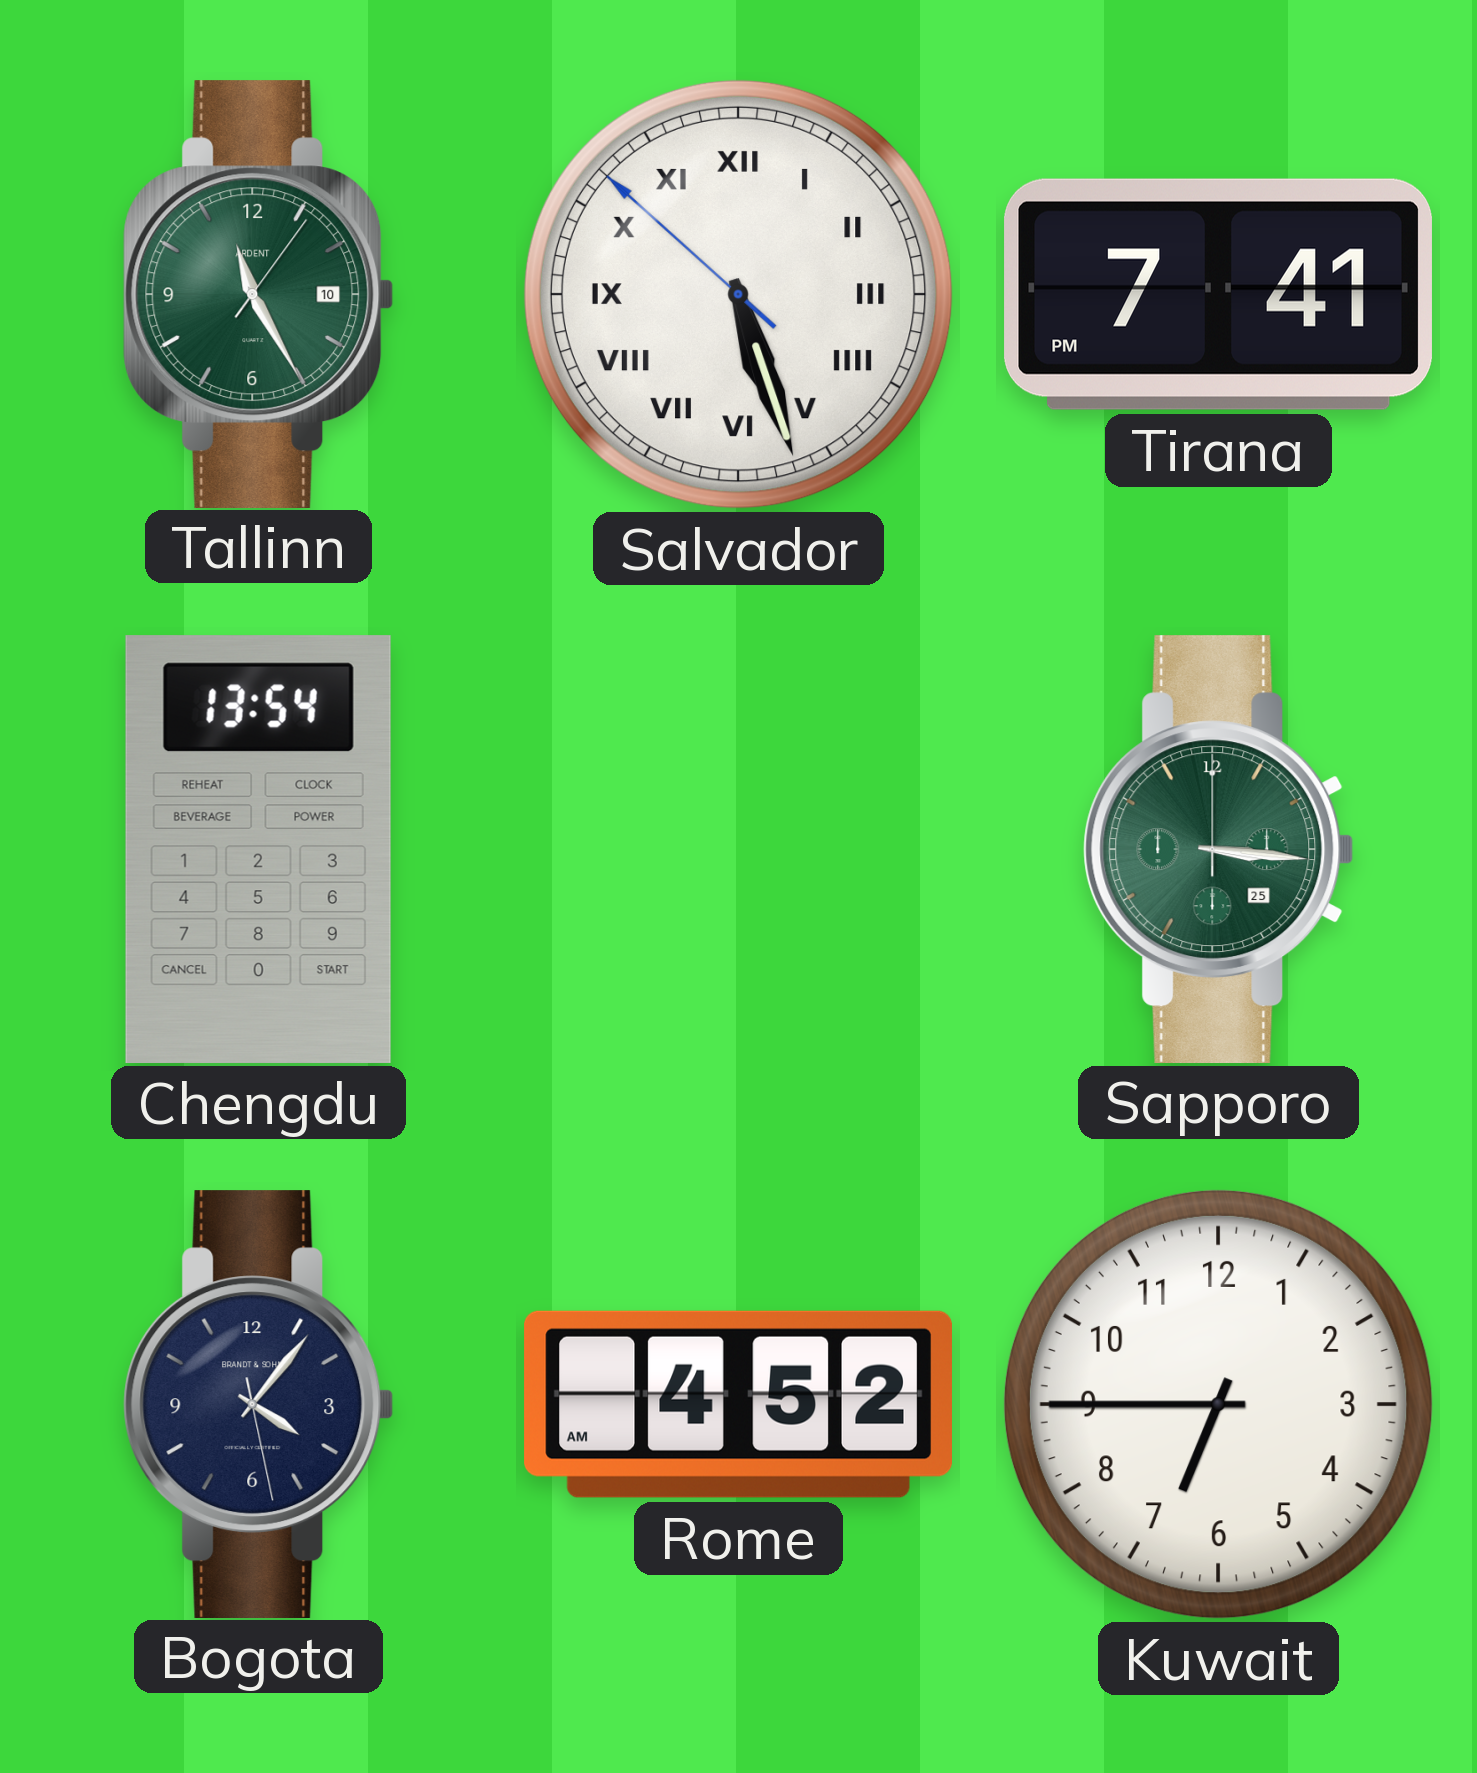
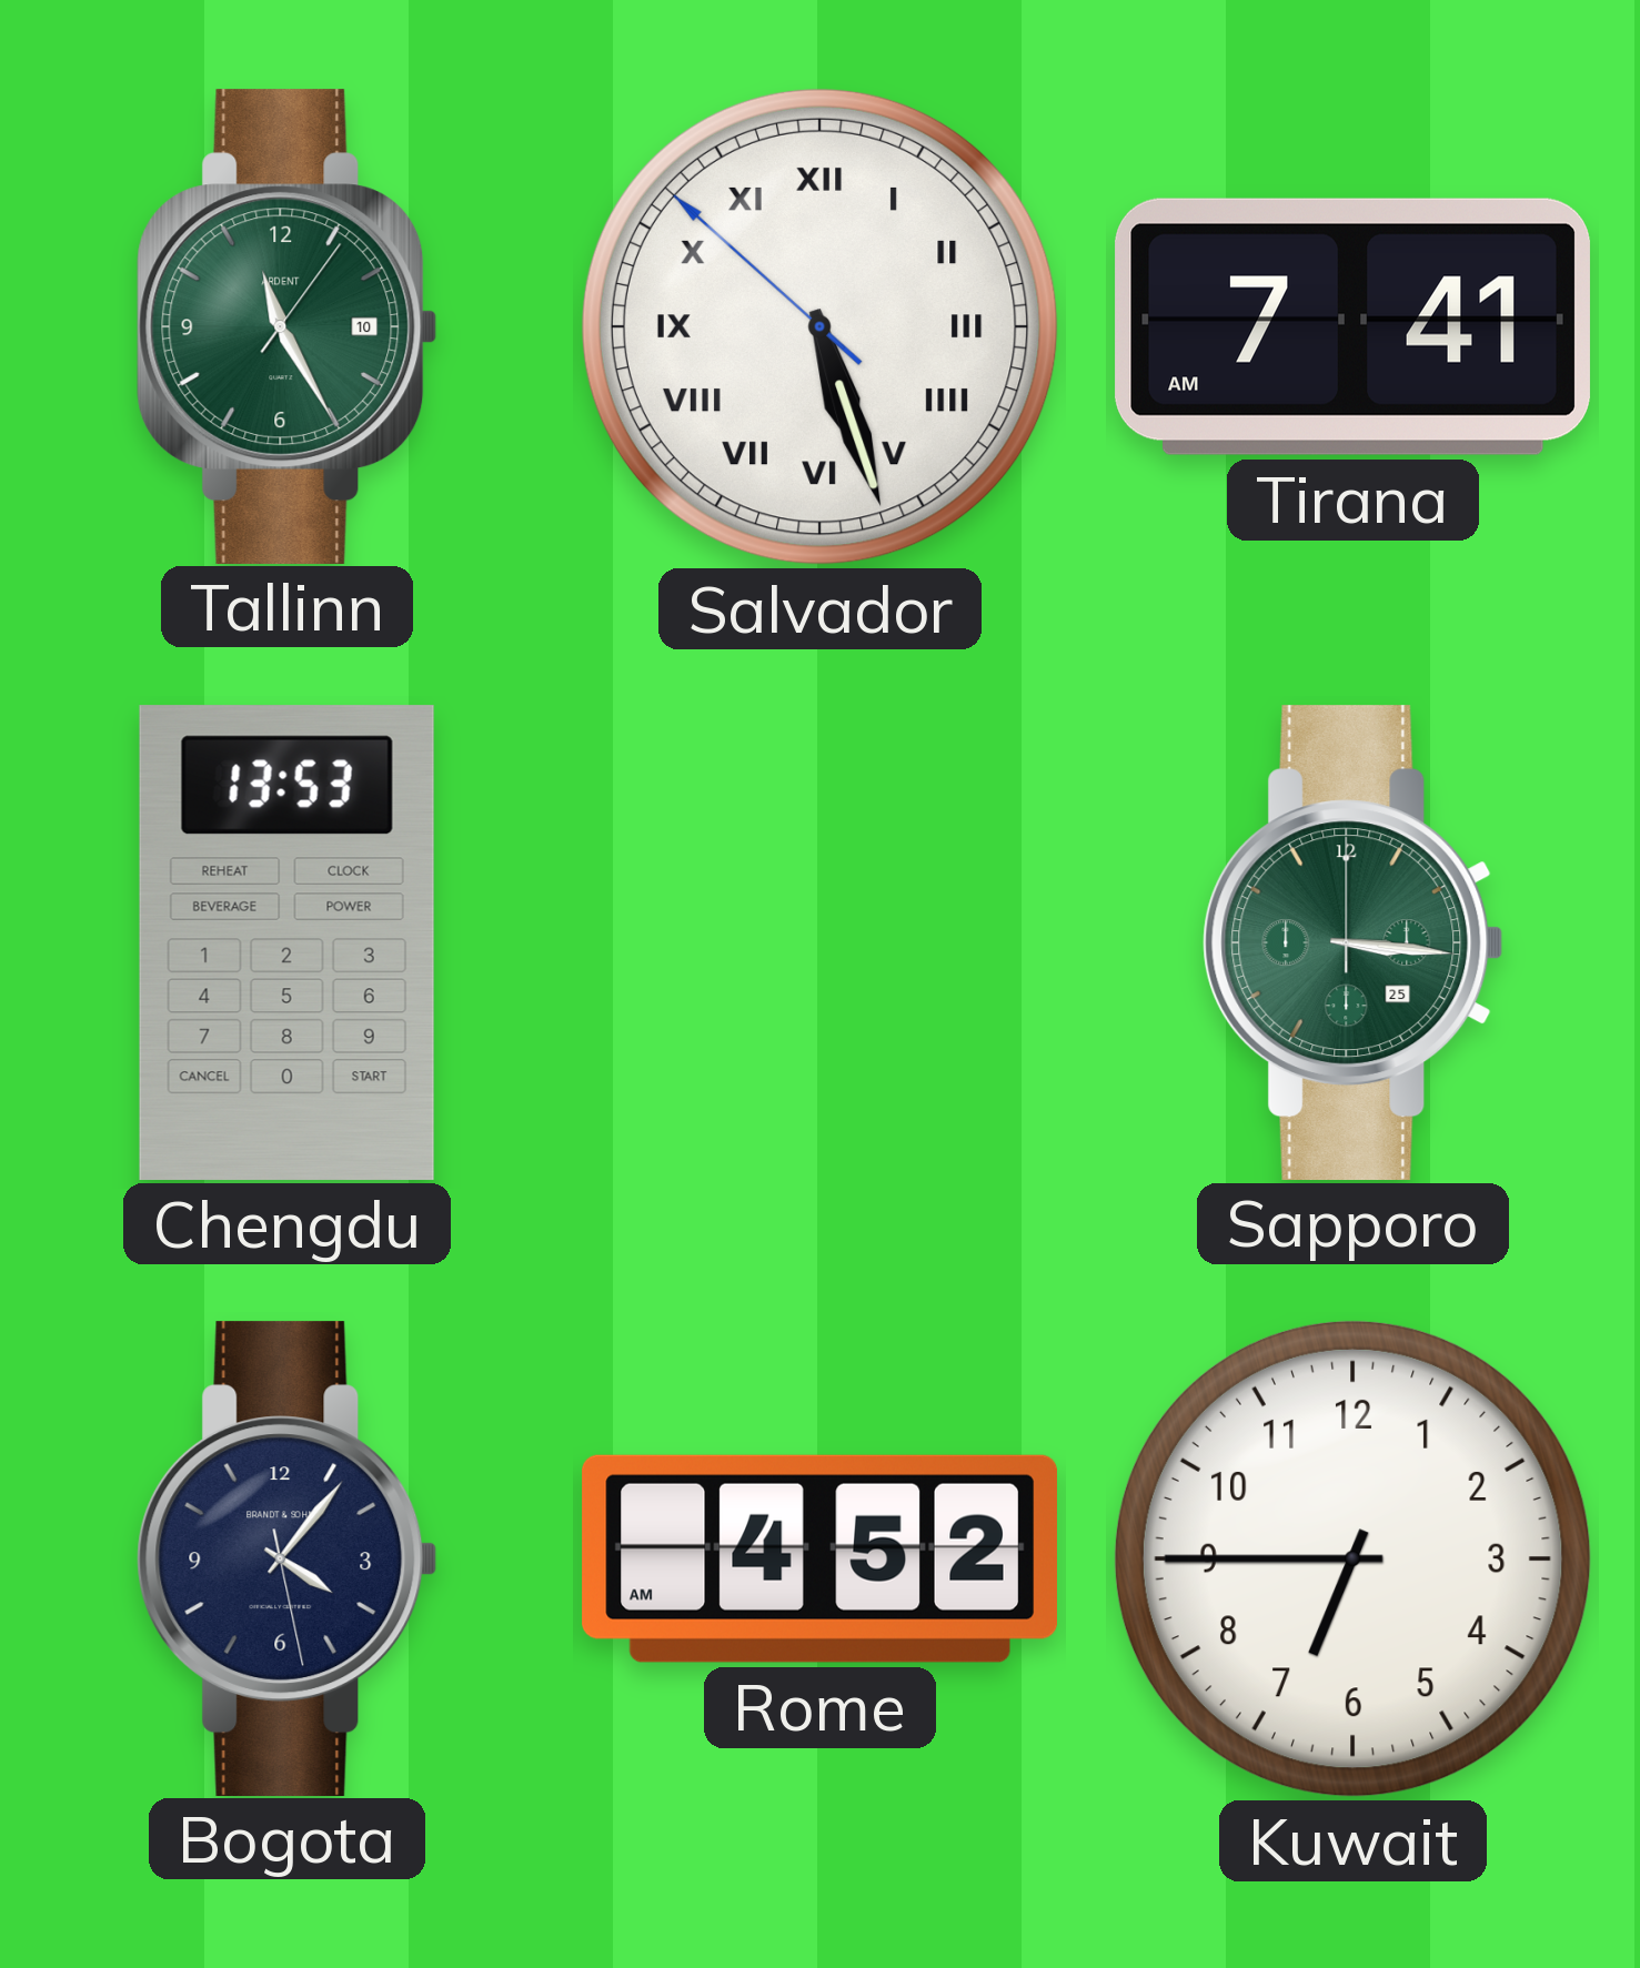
Tirana: 7:41 PM -> 7:41 AM
Chengdu: 13:54 -> 13:53
